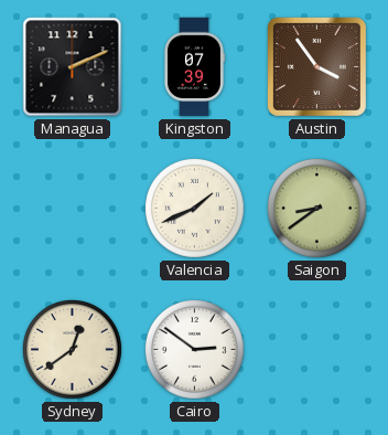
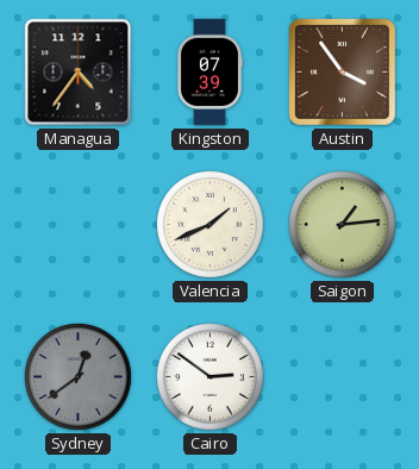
Managua: 2:11 -> 4:36
Saigon: 8:39 -> 1:14
Sydney dial: cream -> grey
